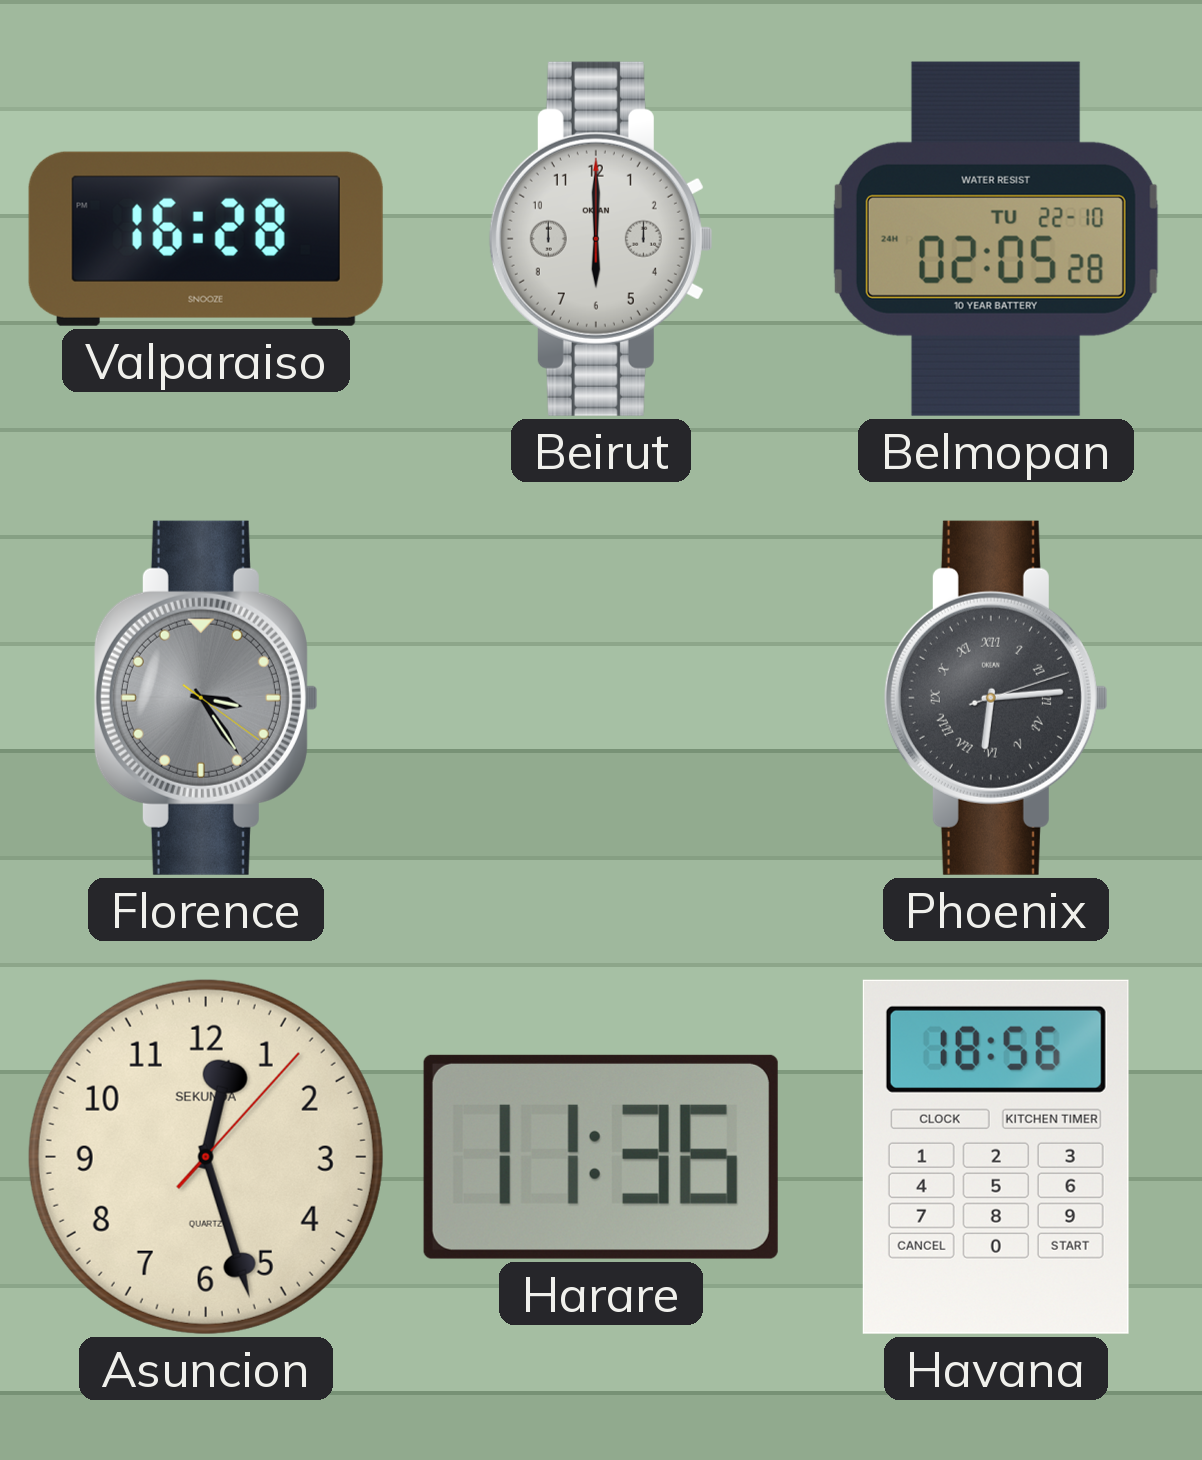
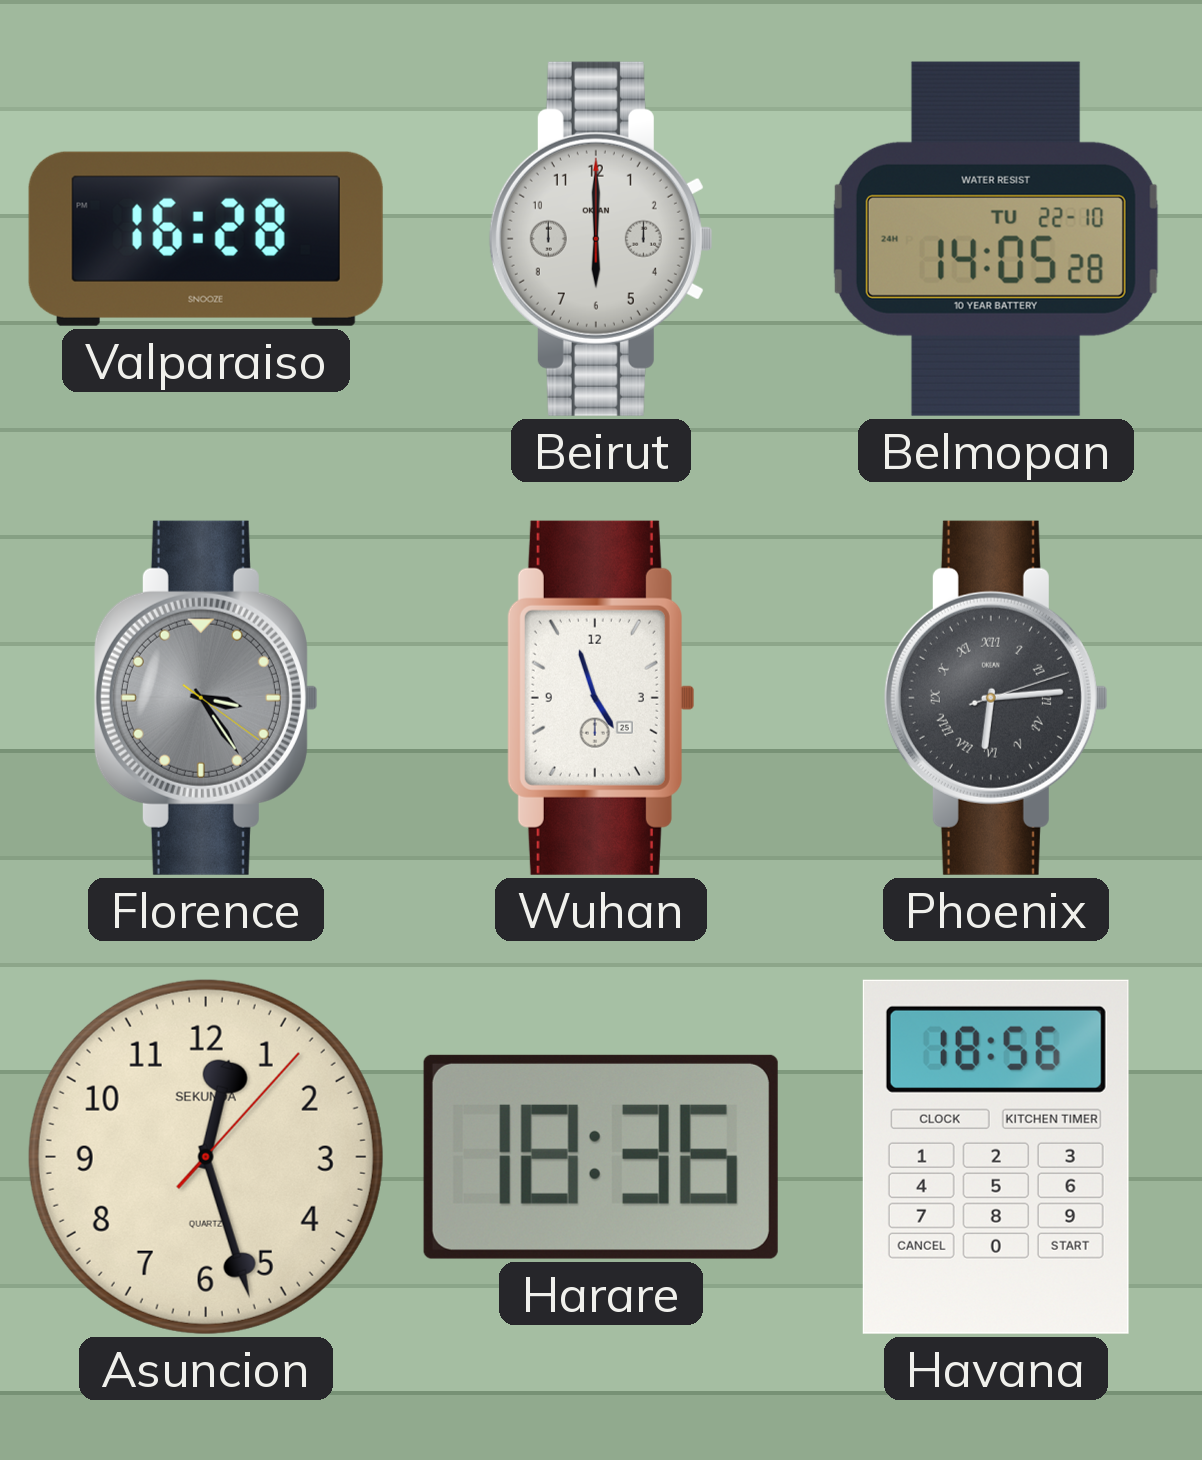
Belmopan: 02:05 -> 14:05
Wuhan: none -> 4:57
Harare: 11:36 -> 18:36
